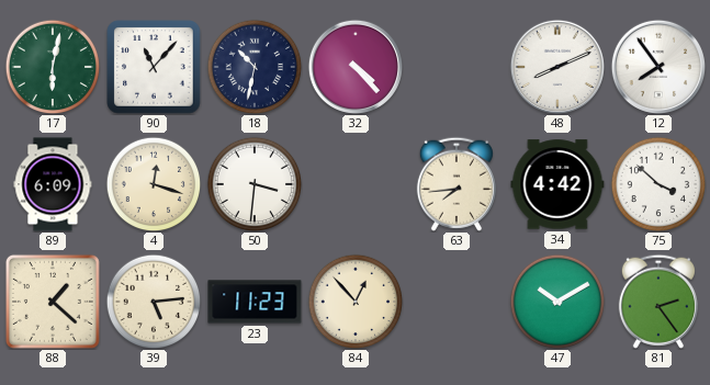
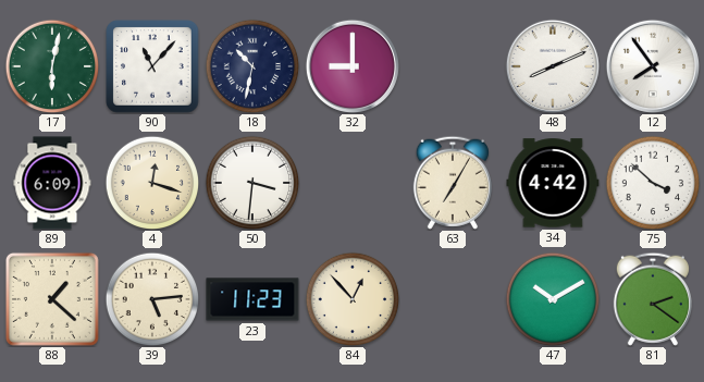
32: 4:23 -> 9:00
63: 7:44 -> 7:05
81: 2:24 -> 2:21
